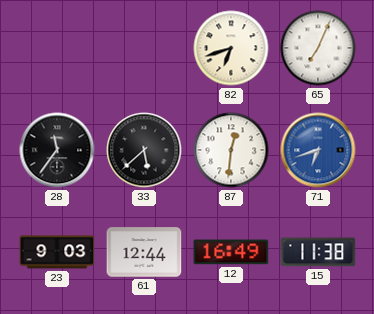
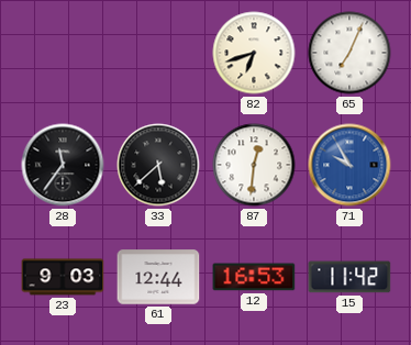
71: 6:42 -> 9:55
12: 16:49 -> 16:53
15: 11:38 -> 11:42
